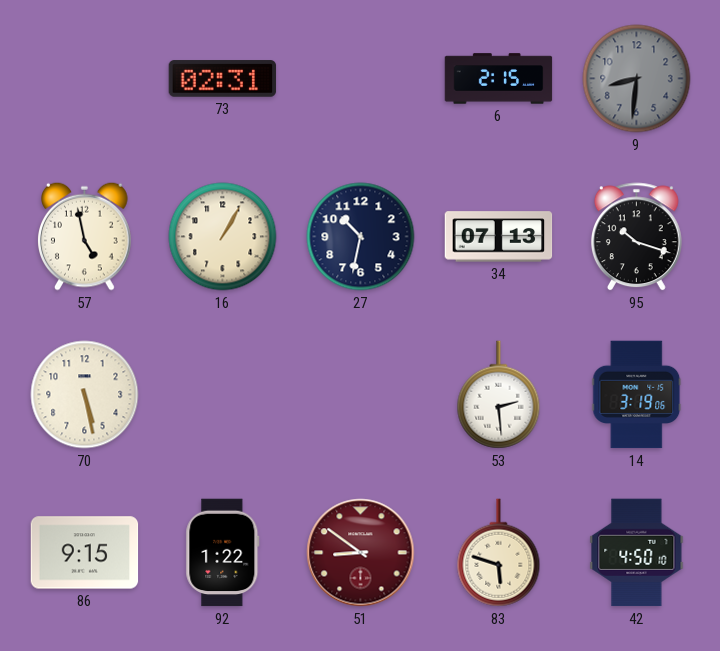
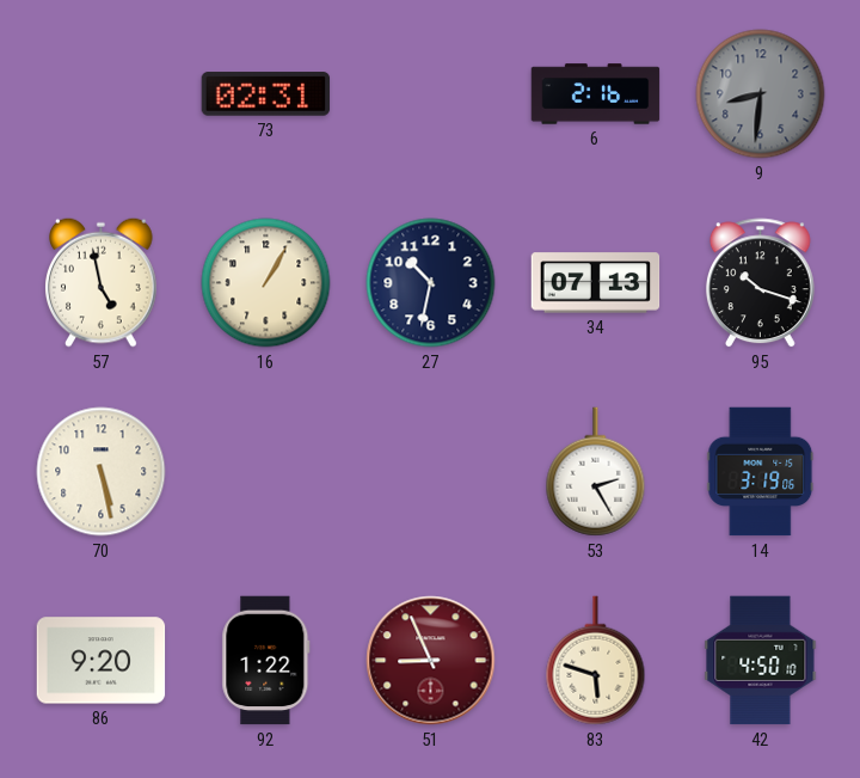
6: 2:15 -> 2:16
53: 2:29 -> 2:25
86: 9:15 -> 9:20
51: 8:51 -> 8:56
